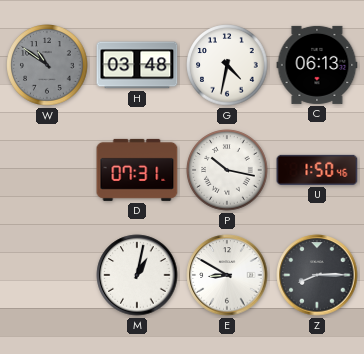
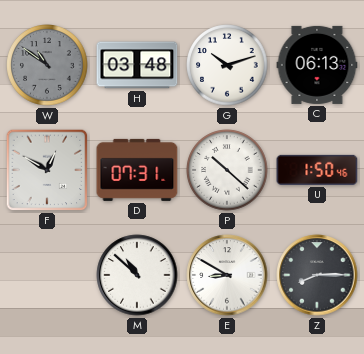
G: 4:32 -> 10:12
F: none -> 12:50
P: 10:17 -> 10:22
M: 1:02 -> 10:52
